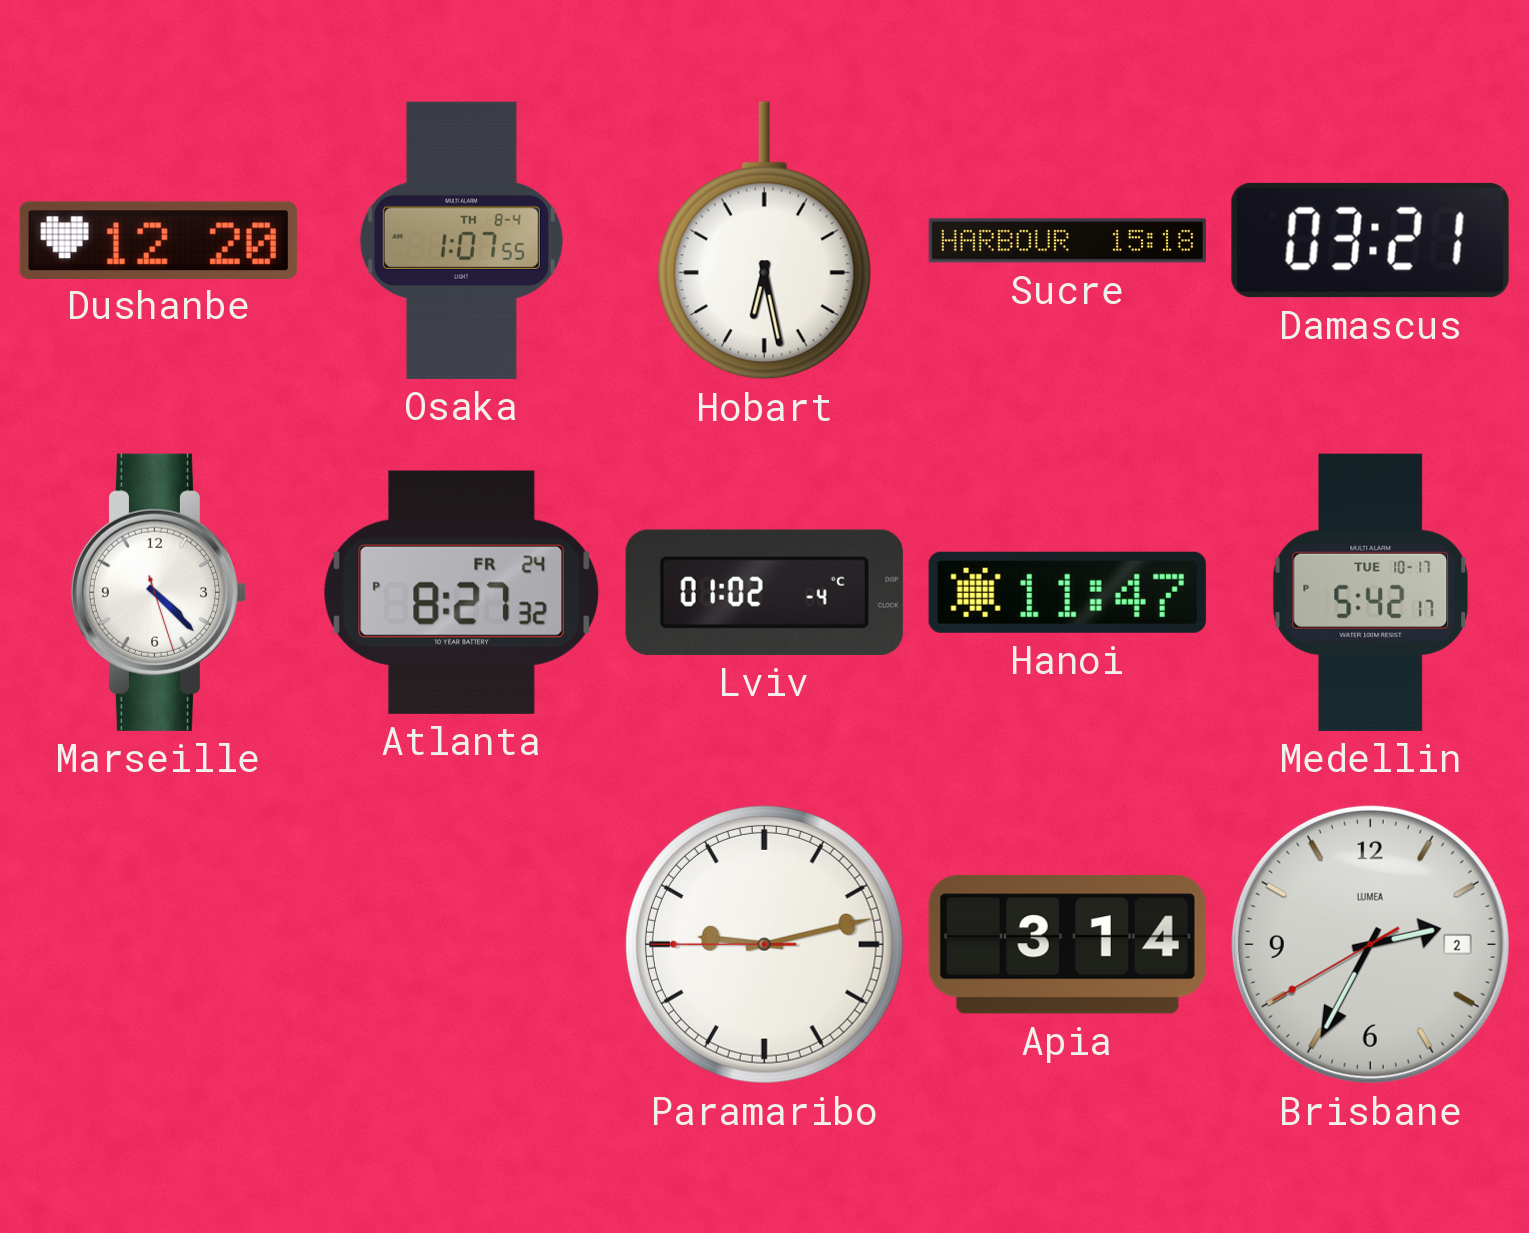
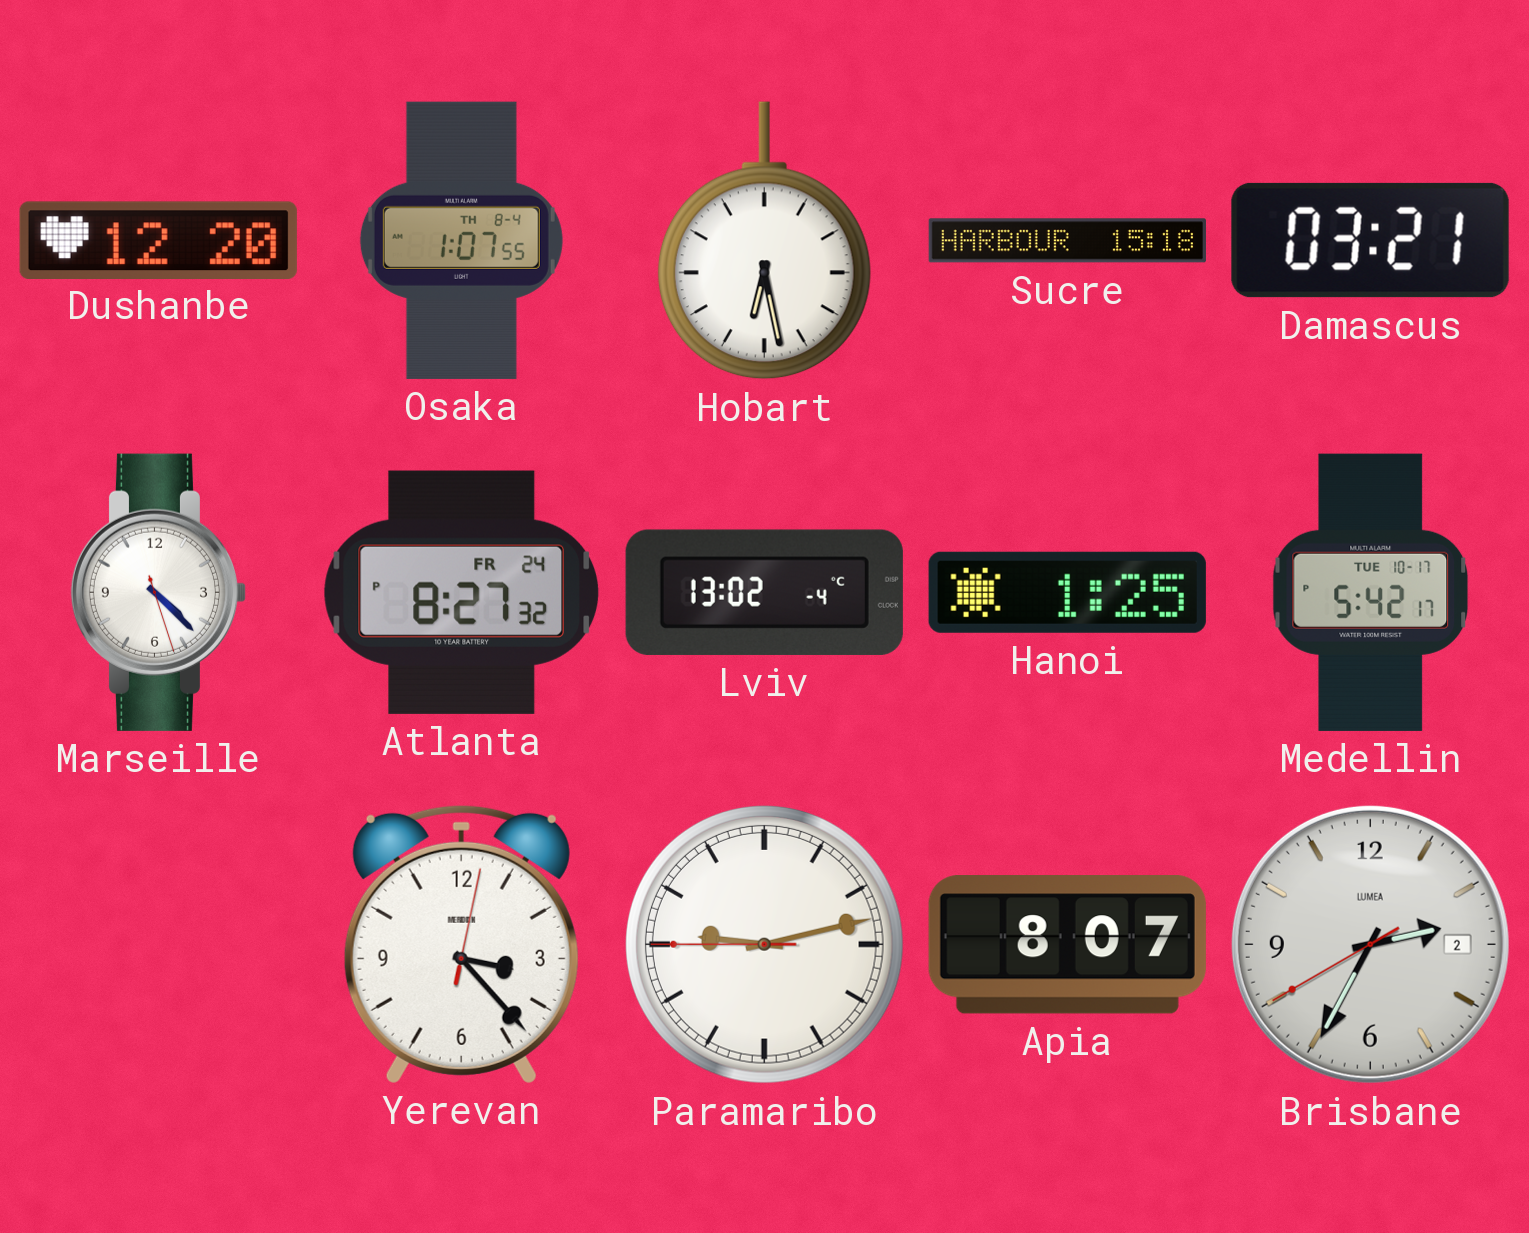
Lviv: 01:02 -> 13:02
Hanoi: 11:47 -> 1:25
Yerevan: none -> 3:23
Apia: 3:14 -> 8:07
